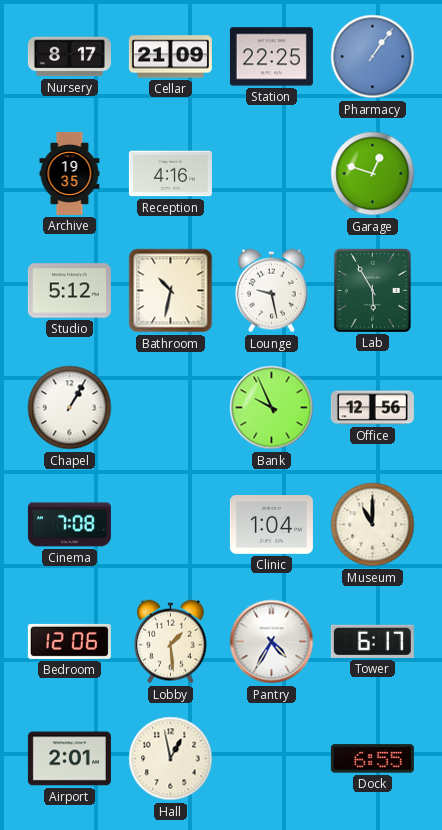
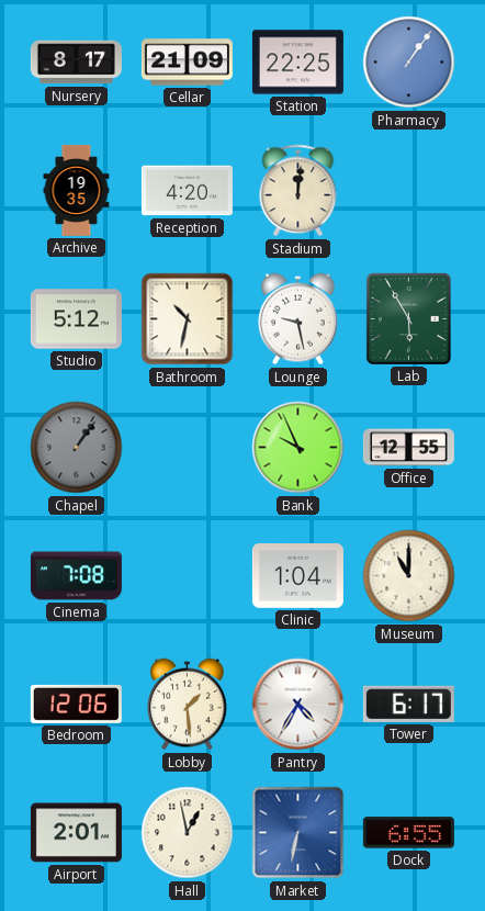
Reception: 4:16 -> 4:20
Stadium: none -> 12:01
Garage: 12:48 -> none
Chapel: 1:05 -> 1:06
Chapel dial: white -> grey
Office: 12:56 -> 12:55
Market: none -> 6:32
